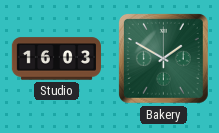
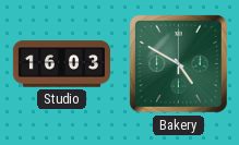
Bakery: 1:50 -> 4:50
